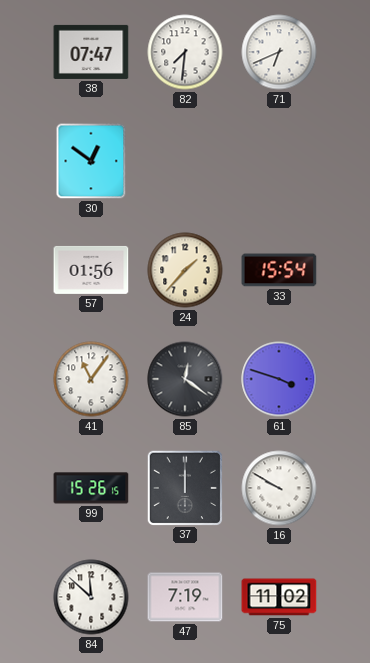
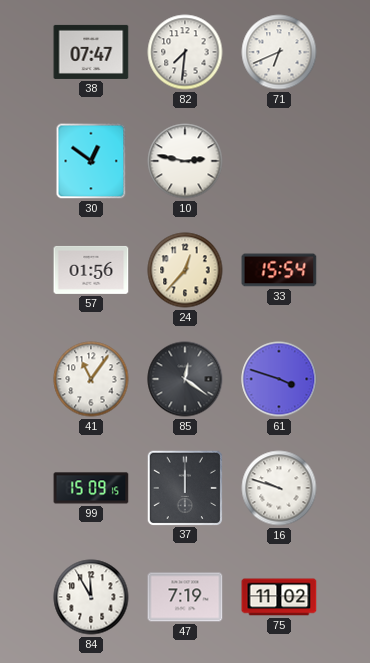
10: none -> 2:47
24: 1:37 -> 12:37
99: 15:26 -> 15:09
16: 9:50 -> 9:48
84: 11:52 -> 11:55
